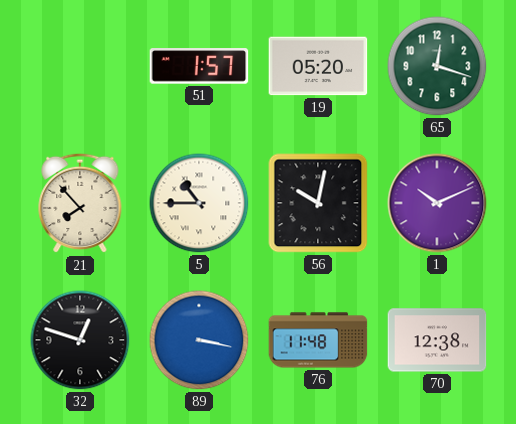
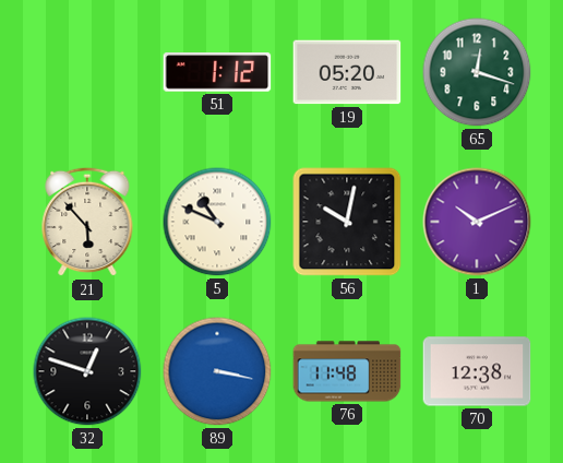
51: 1:57 -> 1:12
21: 7:53 -> 5:53
5: 10:45 -> 10:49
